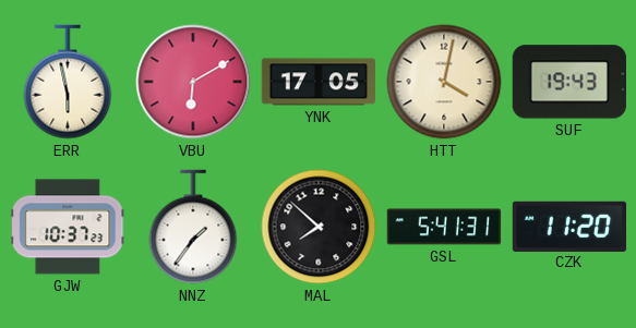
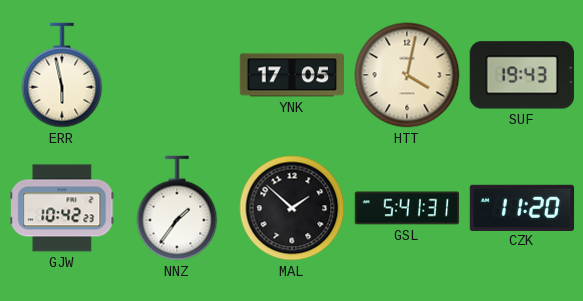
VBU: 6:10 -> none
GJW: 10:37 -> 10:42
MAL: 7:52 -> 1:52
